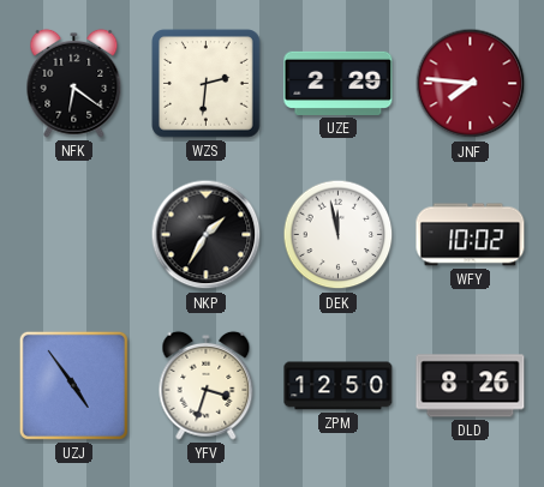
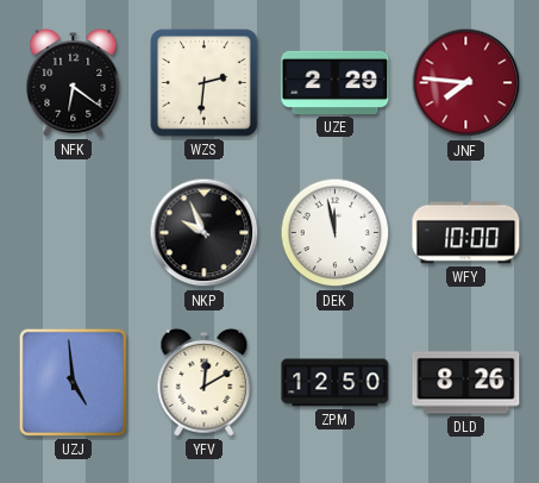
NKP: 1:35 -> 9:56
WFY: 10:02 -> 10:00
UZJ: 4:54 -> 4:59
YFV: 3:33 -> 12:10
